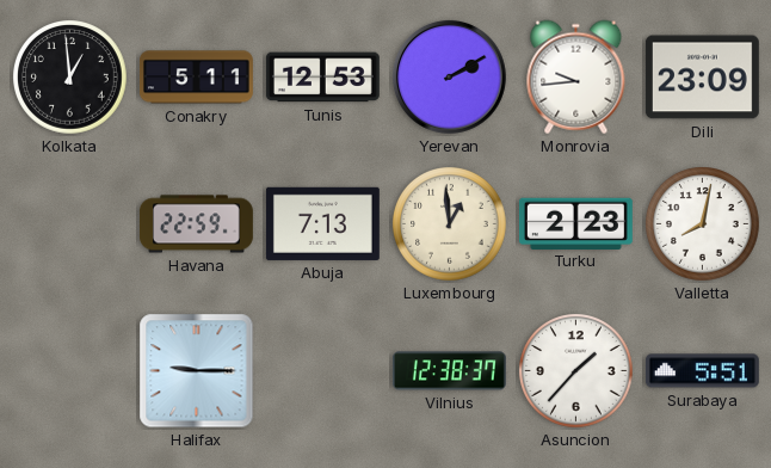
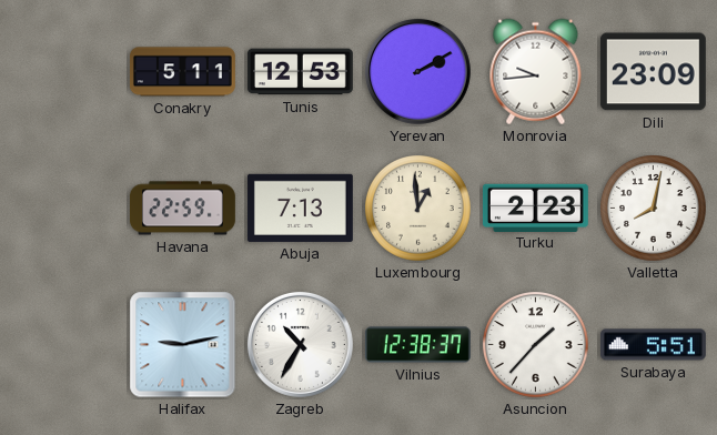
Kolkata: 12:59 -> none
Halifax: 9:15 -> 9:13
Zagreb: none -> 10:35
